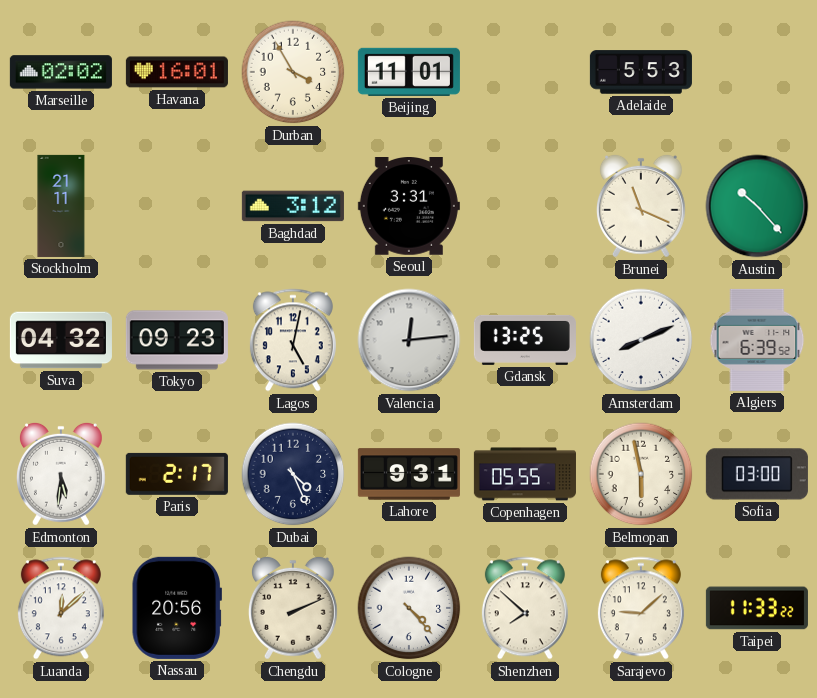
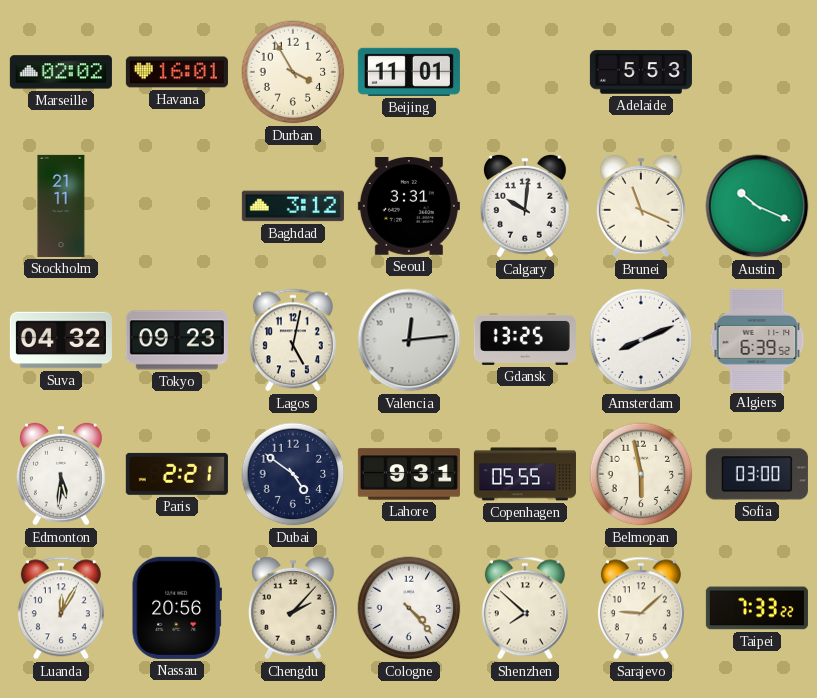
Calgary: none -> 10:01
Austin: 10:23 -> 10:19
Paris: 2:17 -> 2:21
Dubai: 4:26 -> 4:51
Luanda: 12:08 -> 12:05
Chengdu: 2:11 -> 2:07
Taipei: 11:33 -> 7:33
